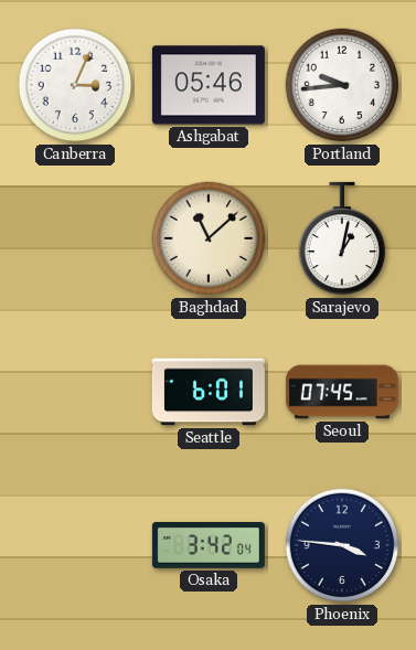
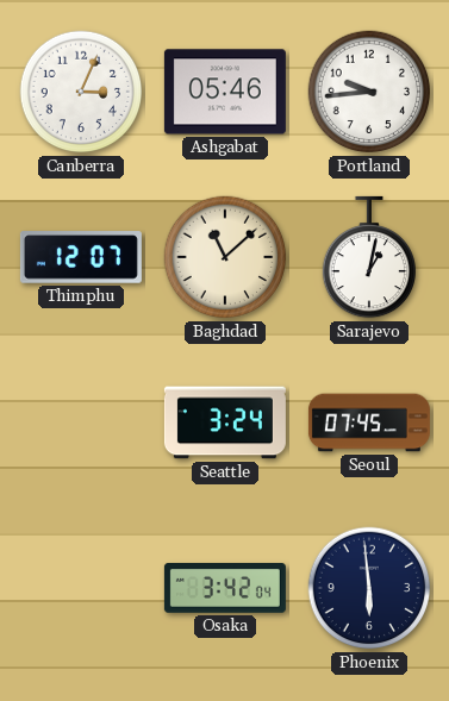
Thimphu: none -> 12:07
Seattle: 6:01 -> 3:24
Phoenix: 3:46 -> 5:59
